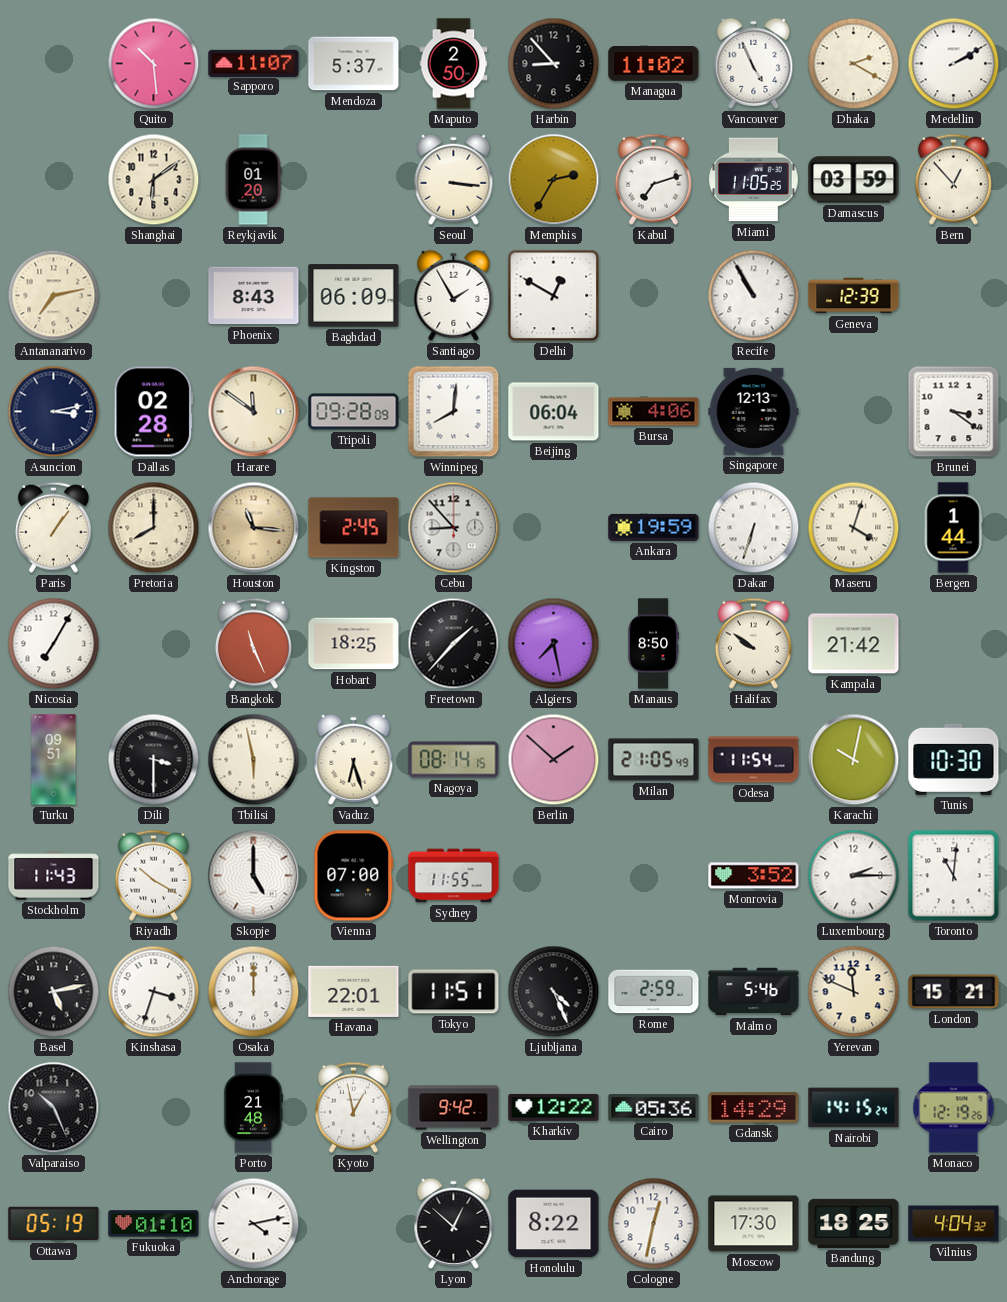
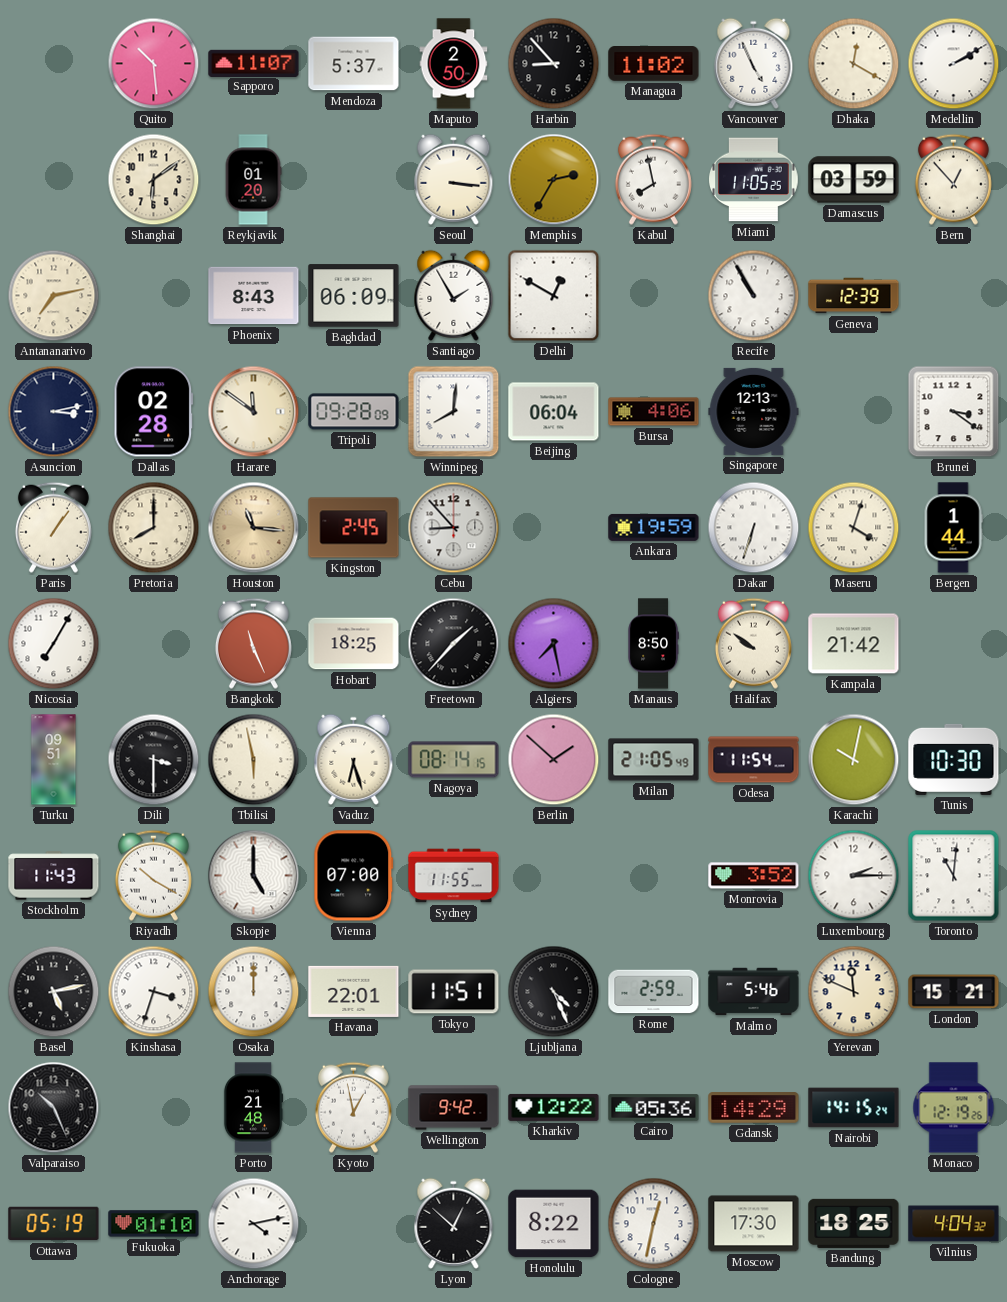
Dhaka: 2:20 -> 12:20
Kabul: 7:12 -> 7:58
